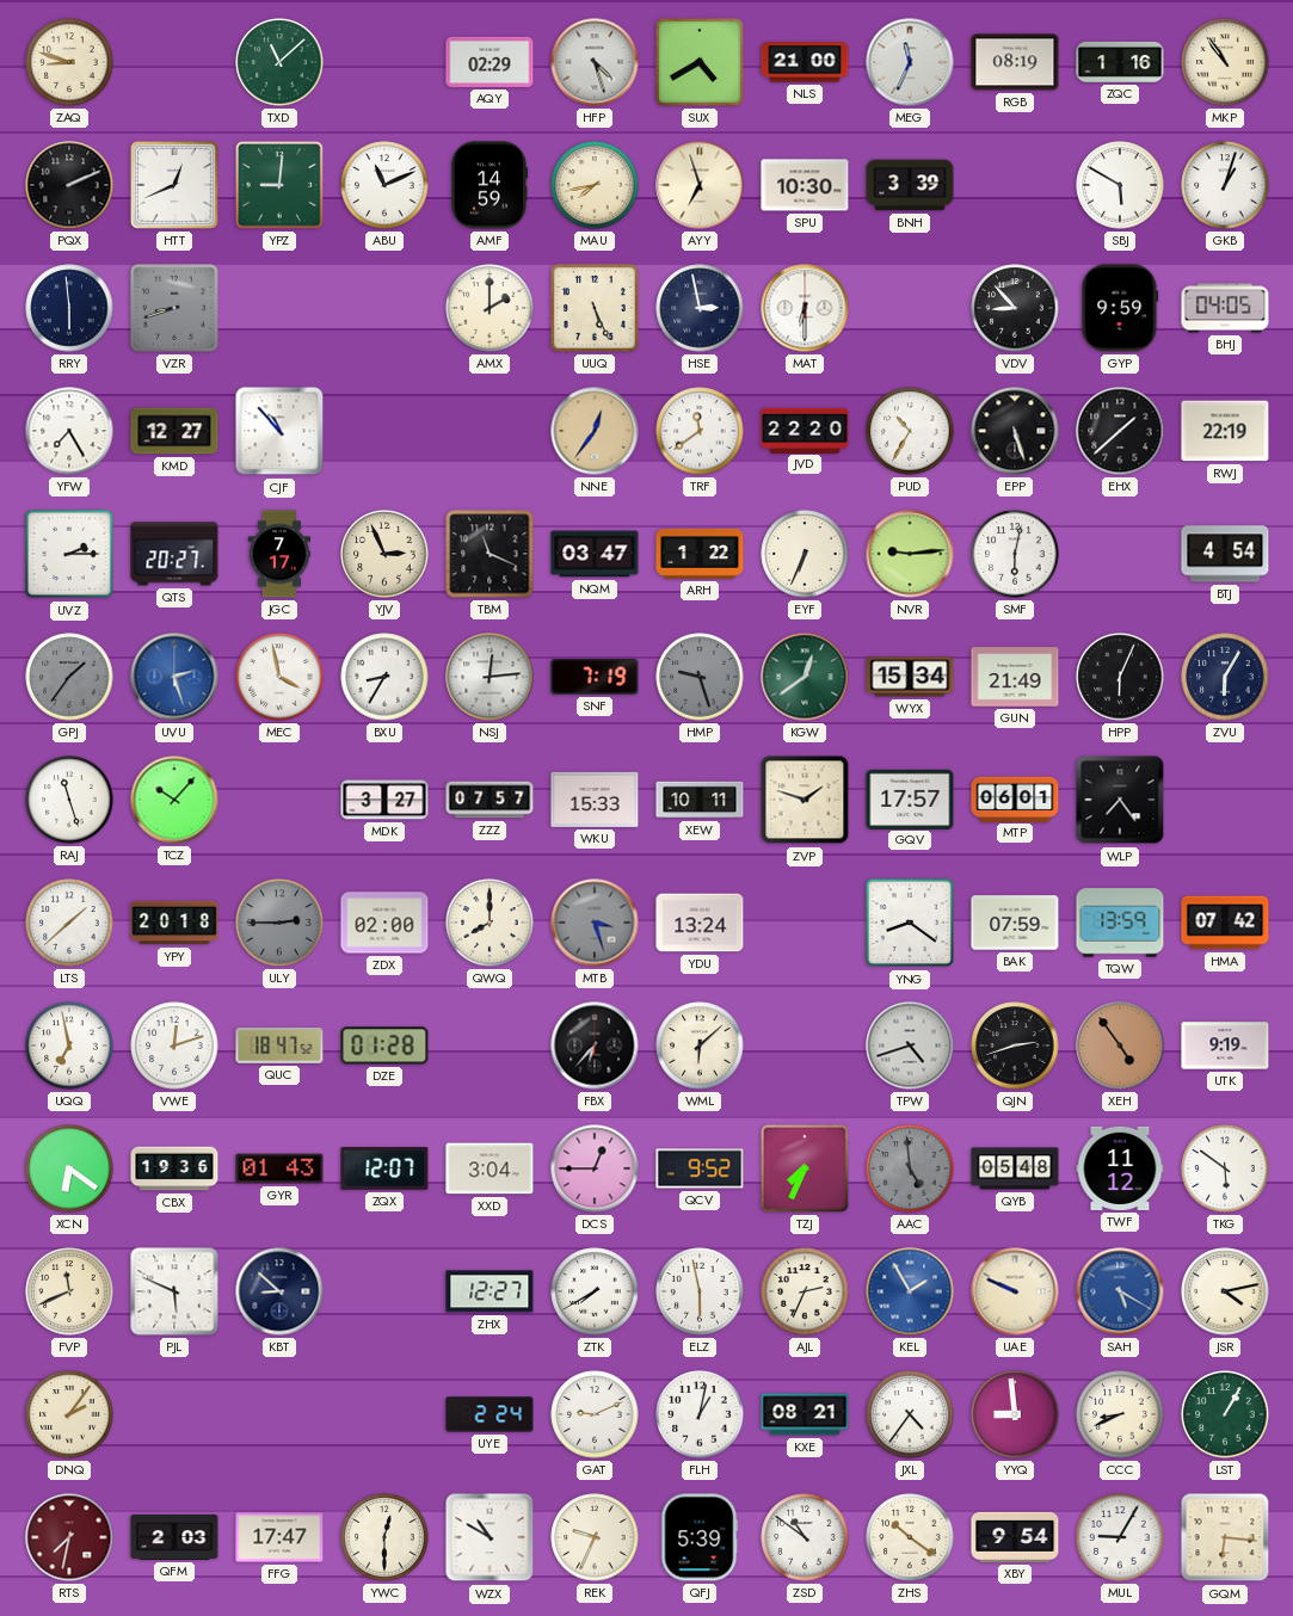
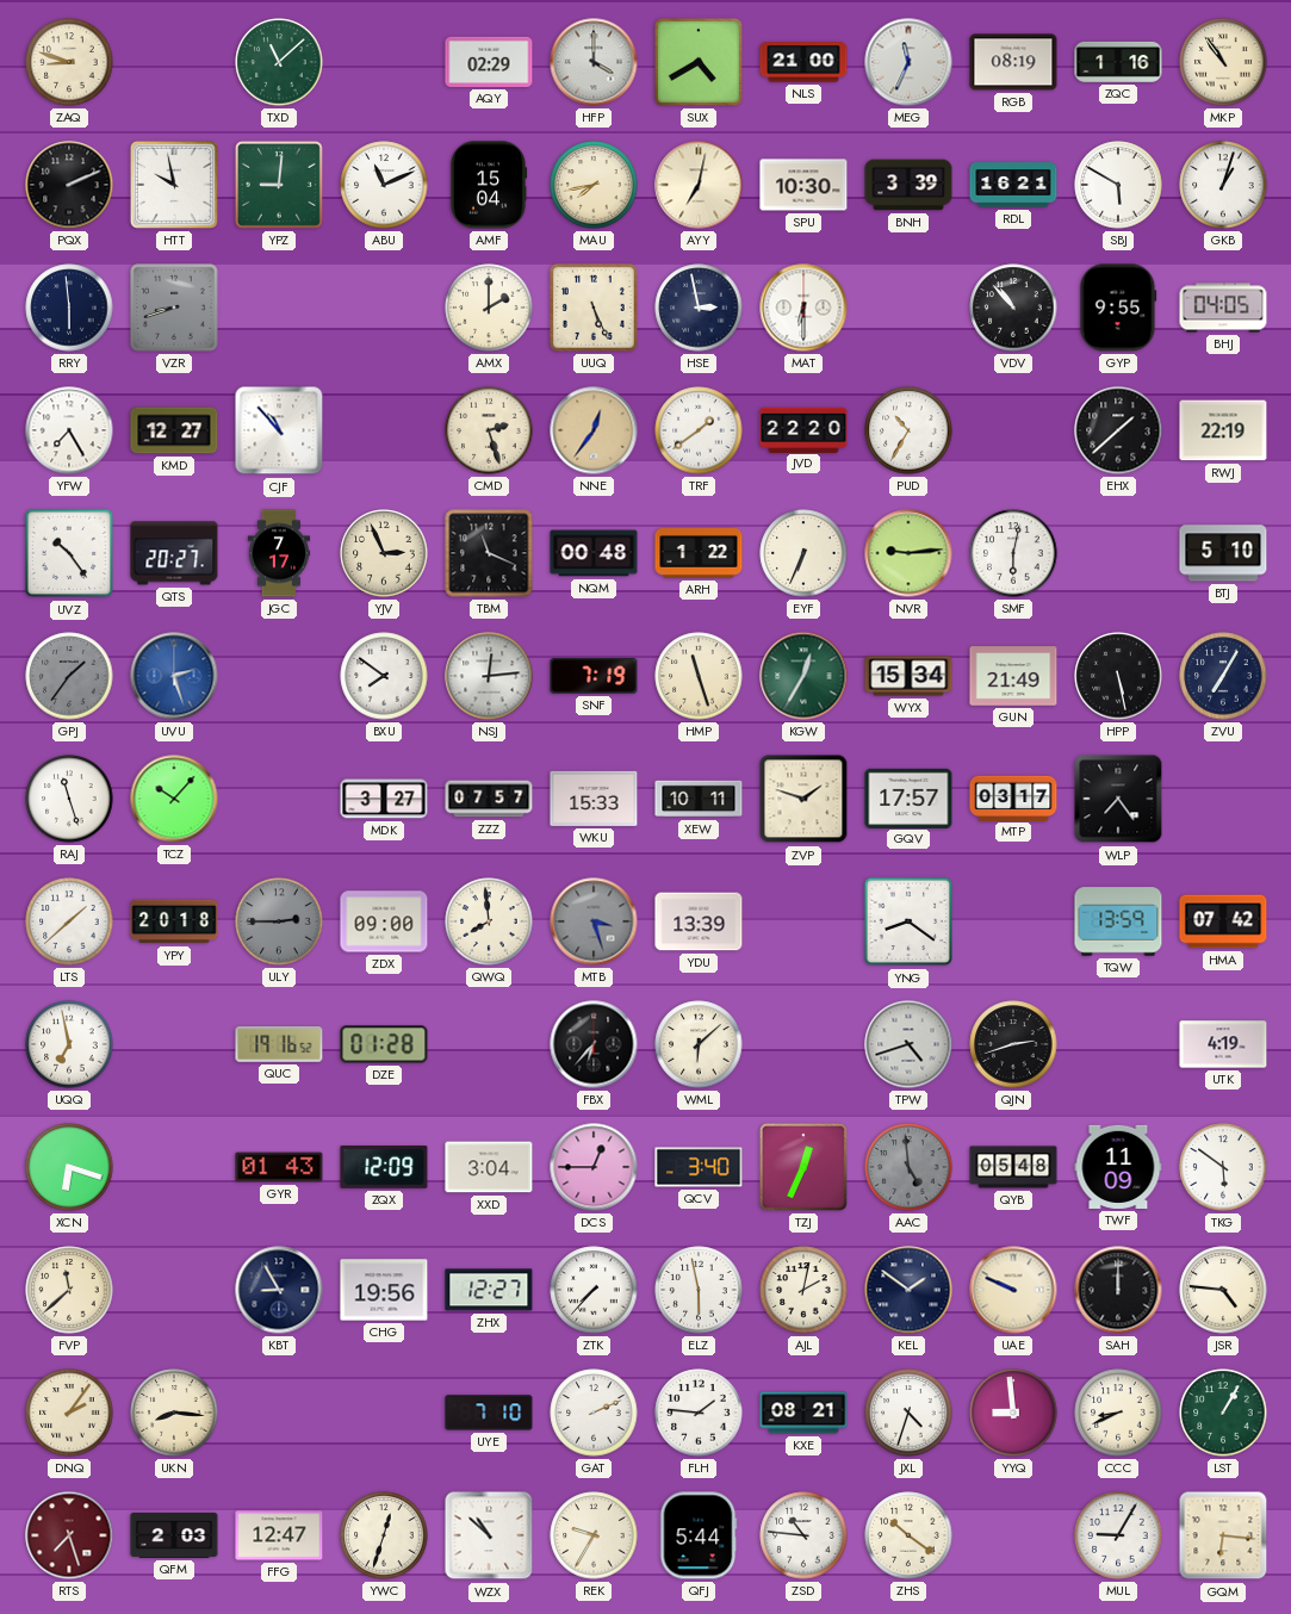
HFP: 4:27 -> 4:00
HTT: 12:41 -> 9:58
AMF: 14:59 -> 15:04
AYY: 6:57 -> 7:02
RDL: none -> 16:21
VDV: 8:53 -> 10:53
GYP: 9:59 -> 9:55
CMD: none -> 2:27
TRF: 11:39 -> 1:39
EPP: 5:27 -> none
UVZ: 2:15 -> 10:24
NQM: 03:47 -> 00:48
BTJ: 4:54 -> 5:10
MEC: 3:58 -> none
BXU: 8:35 -> 7:51
HMP: 9:27 -> 11:27
HMP dial: grey -> cream
KGW: 12:39 -> 12:35
HPP: 6:04 -> 5:28
ZVU: 6:05 -> 7:05
MTP: 06:01 -> 03:17
ZDX: 02:00 -> 09:00
QWQ: 8:00 -> 7:59
YDU: 13:24 -> 13:39
BAK: 07:59 -> none
VWE: 12:12 -> none
QUC: 18:47 -> 19:16
XEH: 4:54 -> none
UTK: 9:19 -> 4:19
XCN: 6:21 -> 6:18
CBX: 19:36 -> none
ZQX: 12:07 -> 12:09
QCV: 9:52 -> 3:40
TZJ: 7:34 -> 12:34
TWF: 11:12 -> 11:09
FVP: 11:41 -> 11:38
PJL: 5:49 -> none
KBT: 8:52 -> 8:55
CHG: none -> 19:56
ZTK: 7:40 -> 7:37
AJL: 2:34 -> 2:02
KEL: 1:55 -> 1:51
KEL dial: blue -> navy
SAH: 5:20 -> 12:00
SAH dial: blue -> black
JSR: 4:13 -> 4:46
UKN: none -> 8:16
UYE: 2:24 -> 7:10
GAT: 9:11 -> 2:11
FLH: 1:02 -> 1:46
JXL: 4:36 -> 4:33
RTS: 7:32 -> 7:27
FFG: 17:47 -> 12:47
YWC: 12:30 -> 12:33
WZX: 10:50 -> 10:52
REK: 9:34 -> 9:35
QFJ: 5:39 -> 5:44
ZSD: 10:51 -> 10:46
XBY: 9:54 -> none
